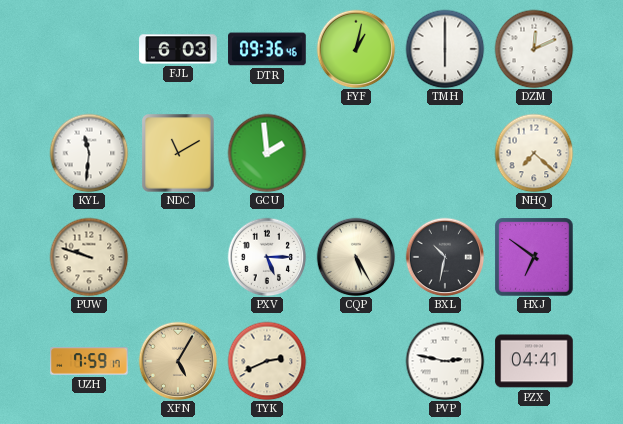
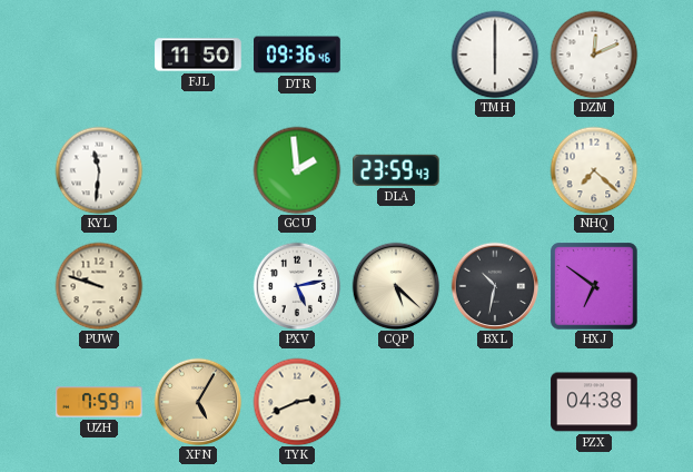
FJL: 6:03 -> 11:50
FYF: 1:02 -> none
NDC: 11:10 -> none
DLA: none -> 23:59
PXV: 5:15 -> 5:13
CQP: 5:25 -> 5:22
PVP: 2:47 -> none
PZX: 04:41 -> 04:38
